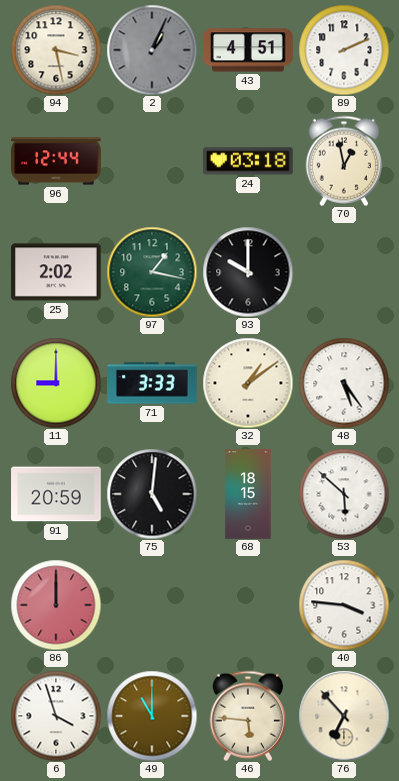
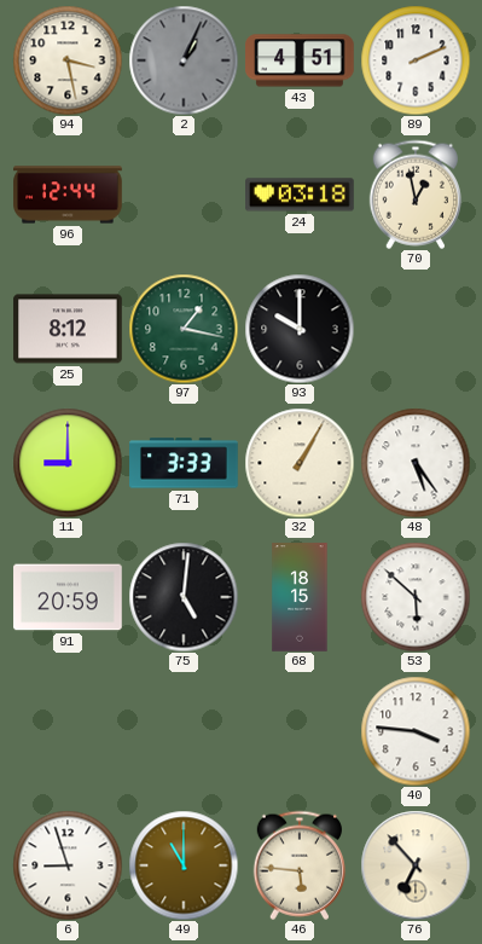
25: 2:02 -> 8:12
32: 1:09 -> 1:05
86: 12:00 -> none
6: 3:57 -> 8:57
